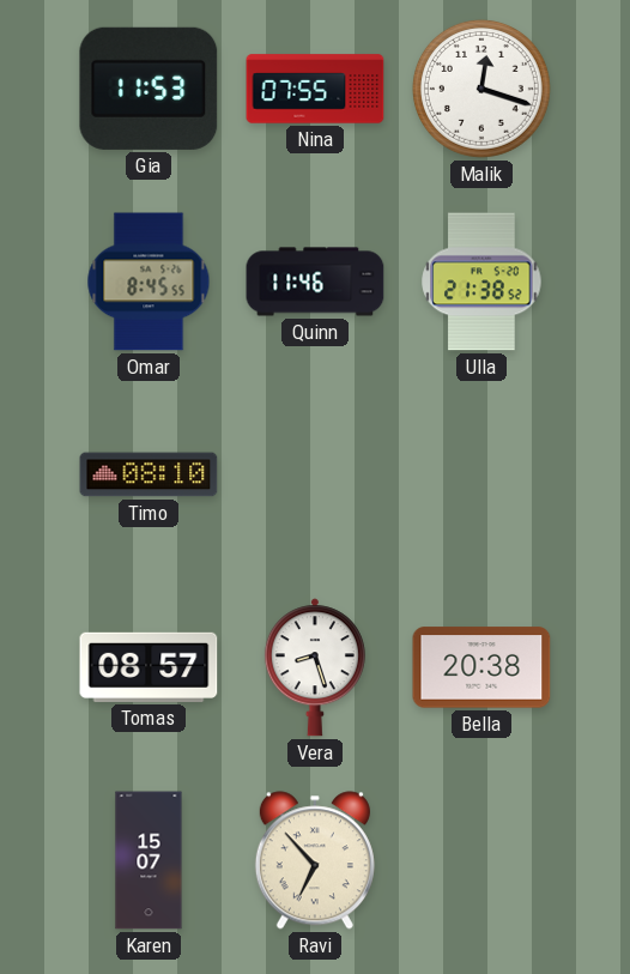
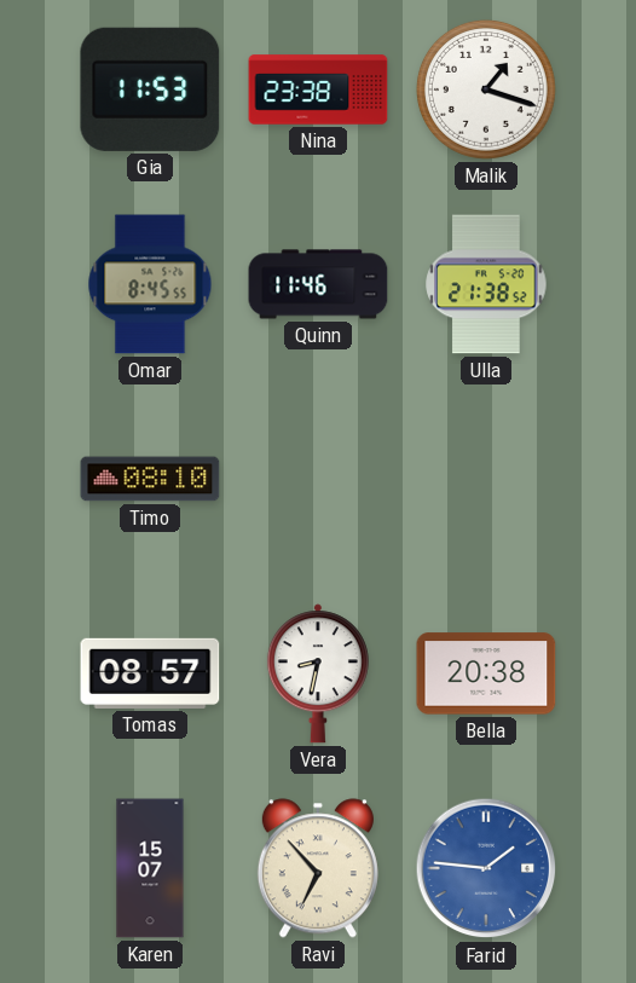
Nina: 07:55 -> 23:38
Malik: 12:18 -> 1:18
Vera: 8:27 -> 8:32
Farid: none -> 1:46
